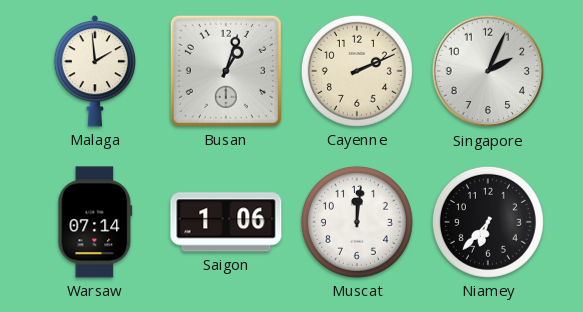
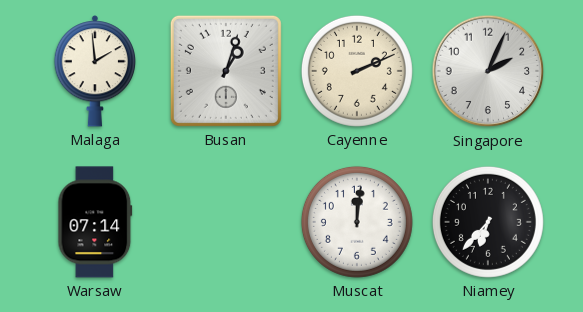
Saigon: 1:06 -> none
